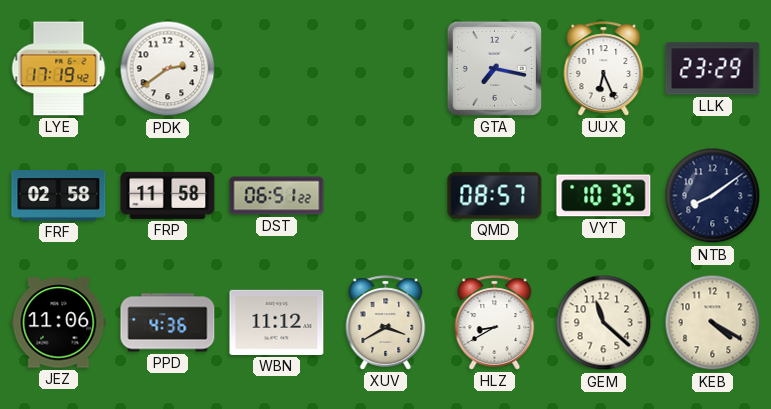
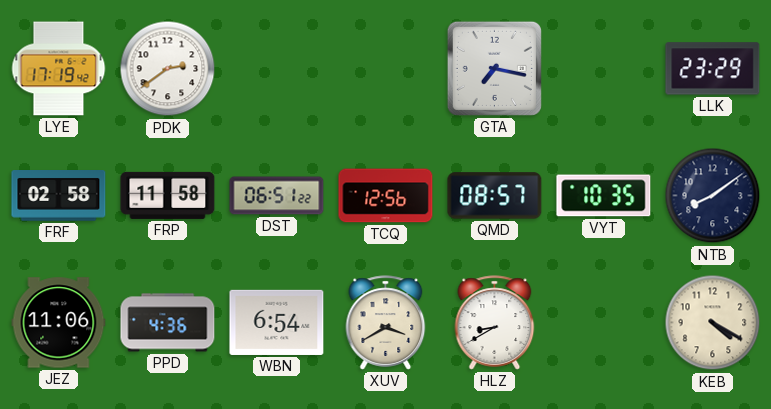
UUX: 6:26 -> none
TCQ: none -> 12:56
WBN: 11:12 -> 6:54
GEM: 11:22 -> none
